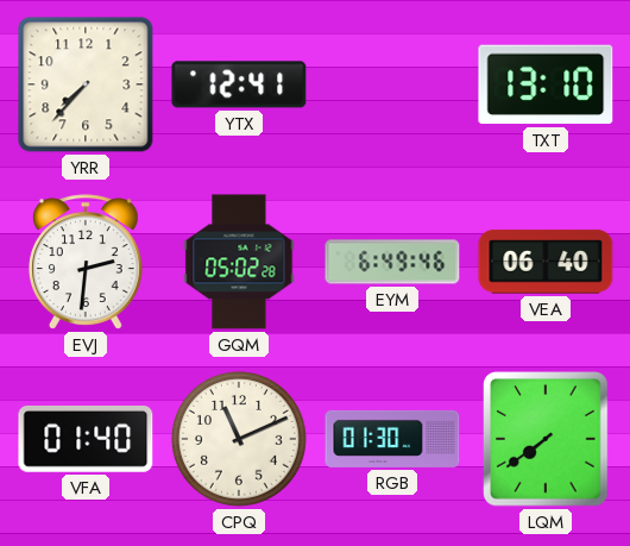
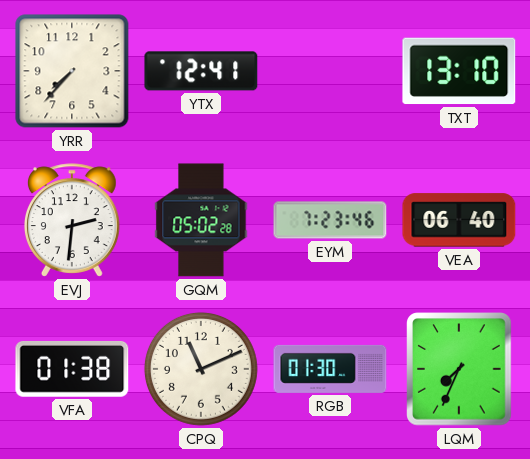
EYM: 6:49 -> 7:23
VFA: 01:40 -> 01:38
LQM: 7:39 -> 7:34
